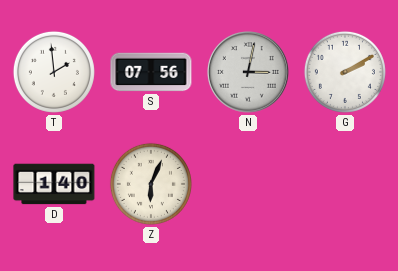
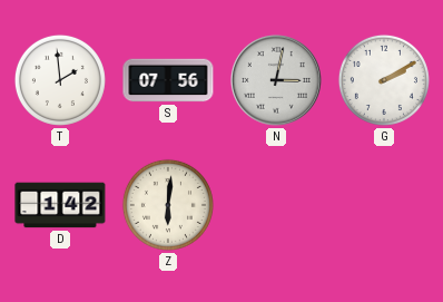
D: 1:40 -> 1:42
Z: 6:04 -> 6:01
